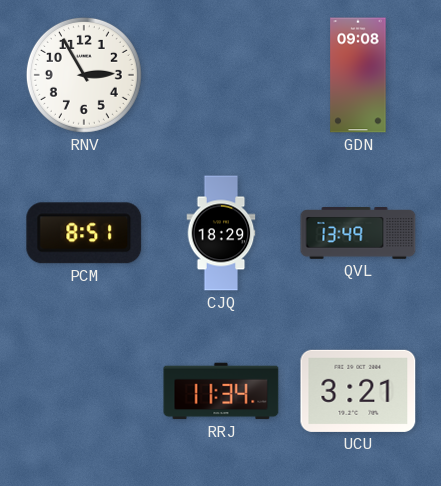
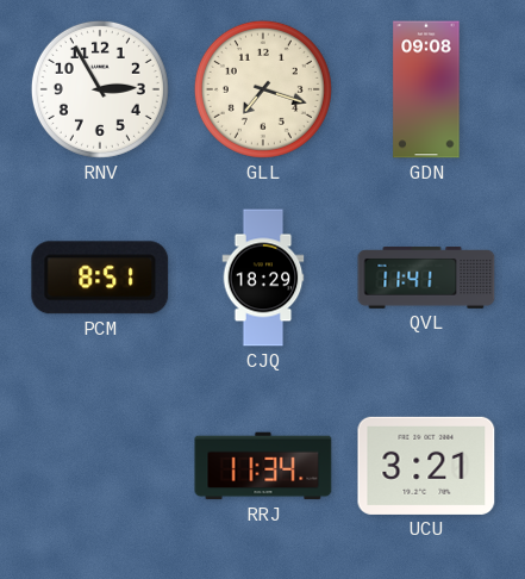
GLL: none -> 7:18
QVL: 13:49 -> 11:41
